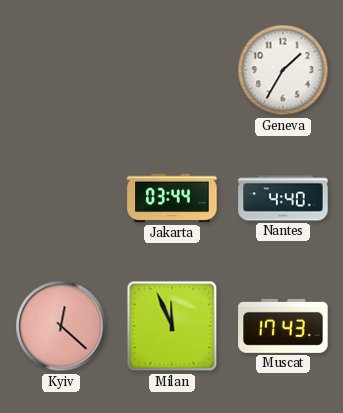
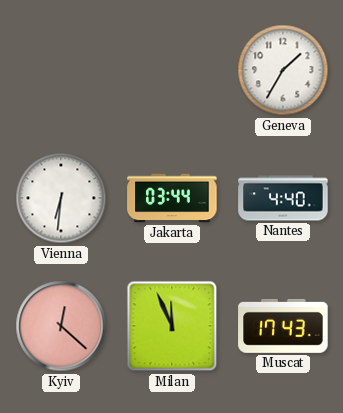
Vienna: none -> 6:31
